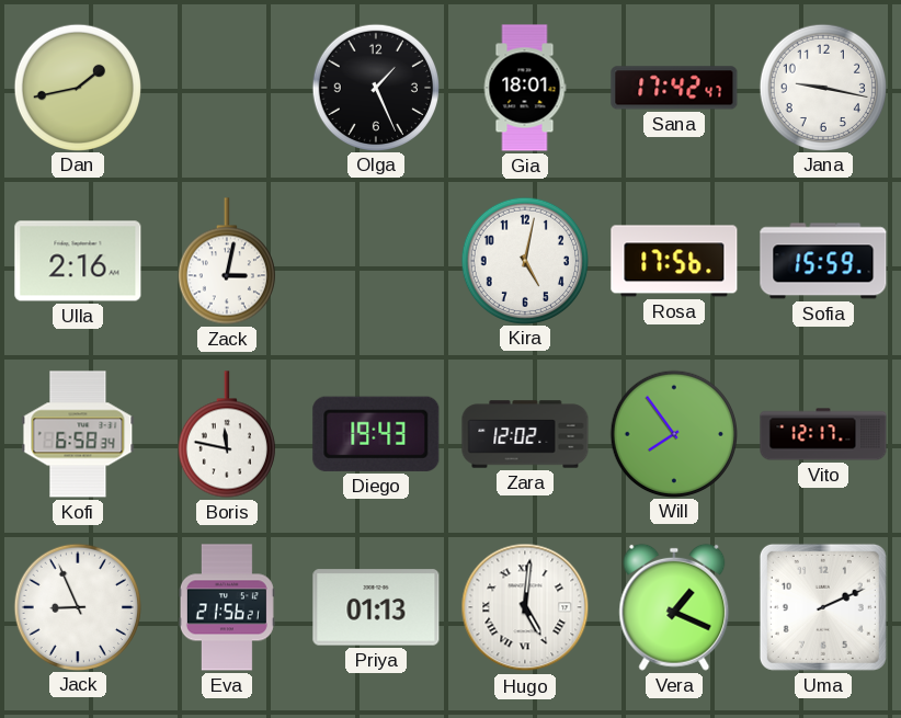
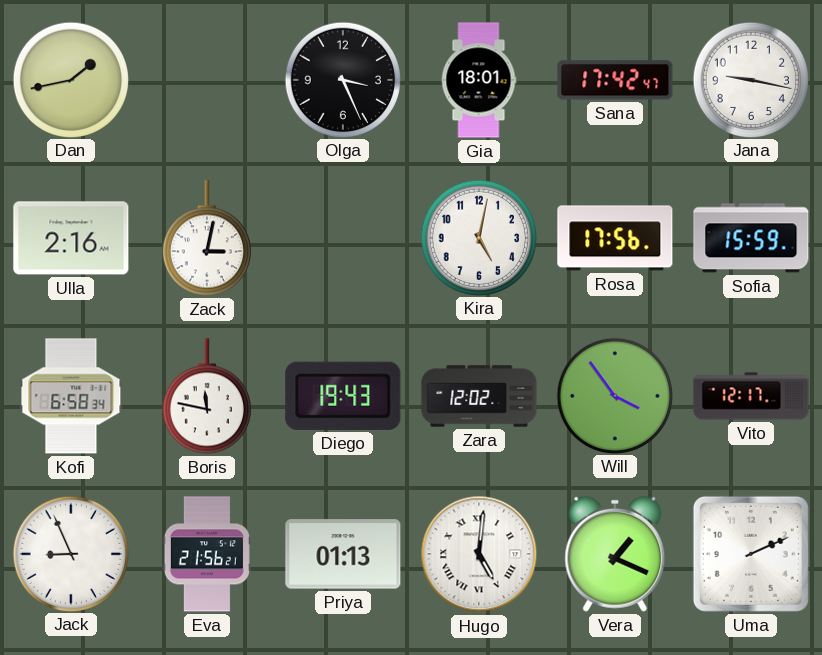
Olga: 1:26 -> 3:26
Will: 7:54 -> 3:54
